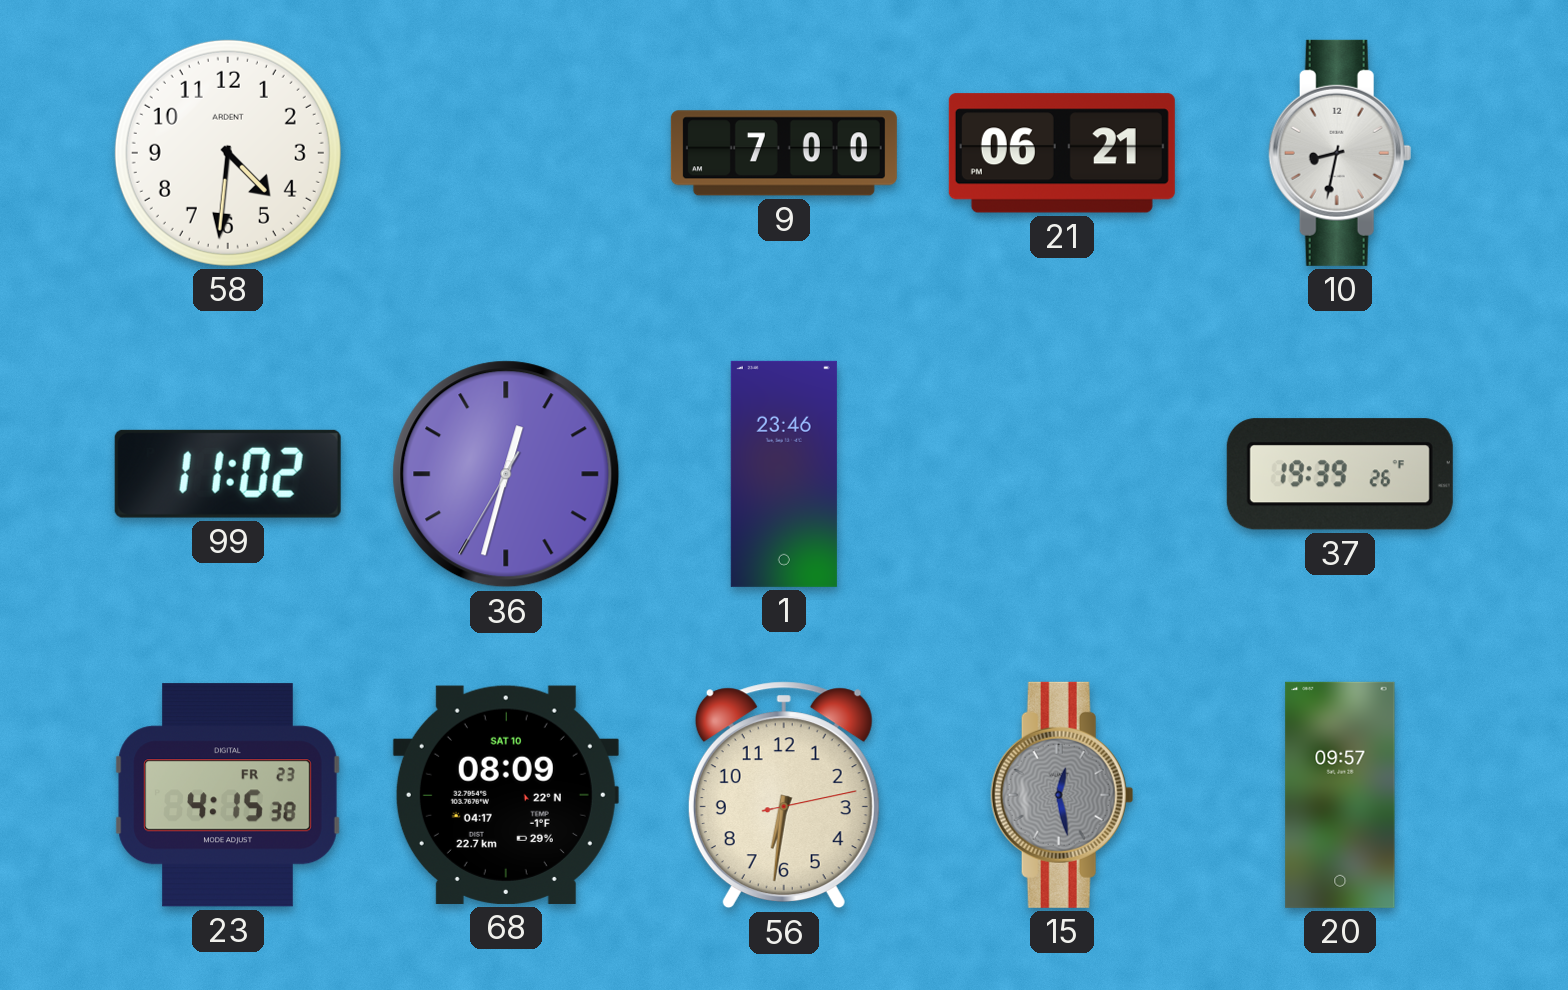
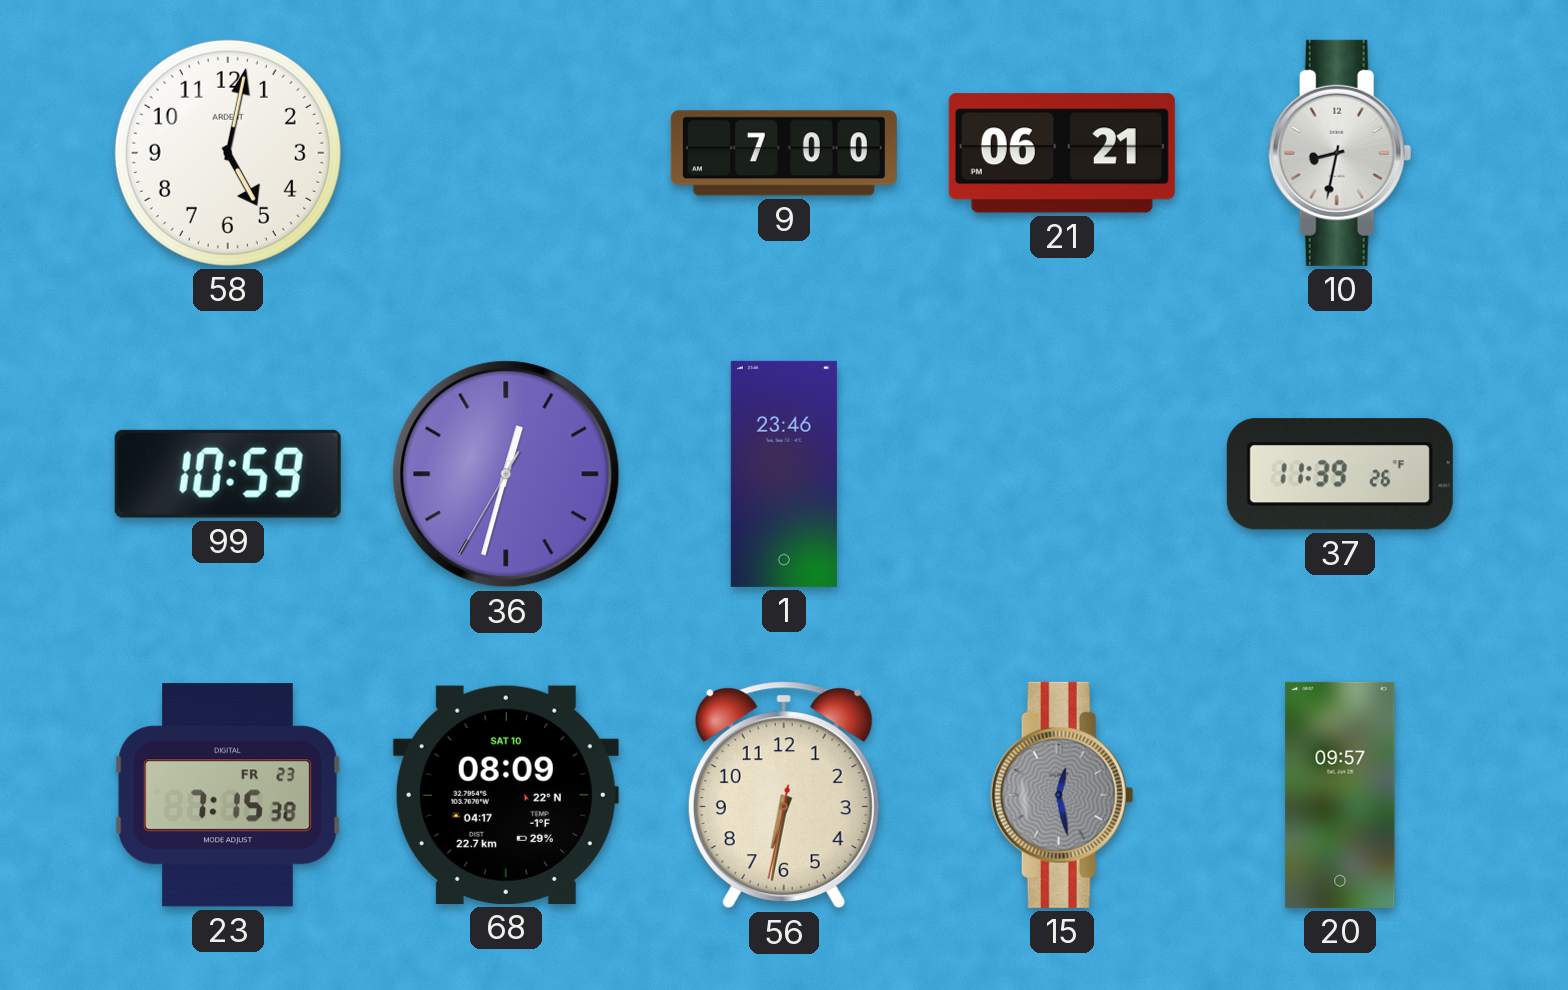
58: 4:31 -> 5:02
99: 11:02 -> 10:59
37: 19:39 -> 11:39
23: 4:15 -> 7:15
56: 6:31:13 -> 6:31:32
